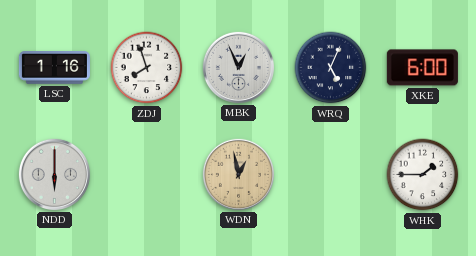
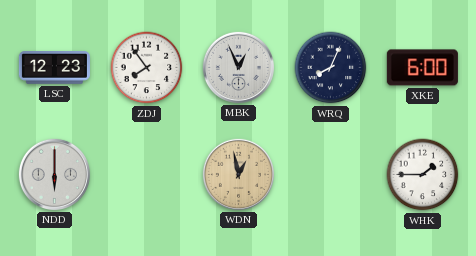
LSC: 1:16 -> 12:23
ZDJ: 7:57 -> 7:54
WRQ: 5:04 -> 8:04
